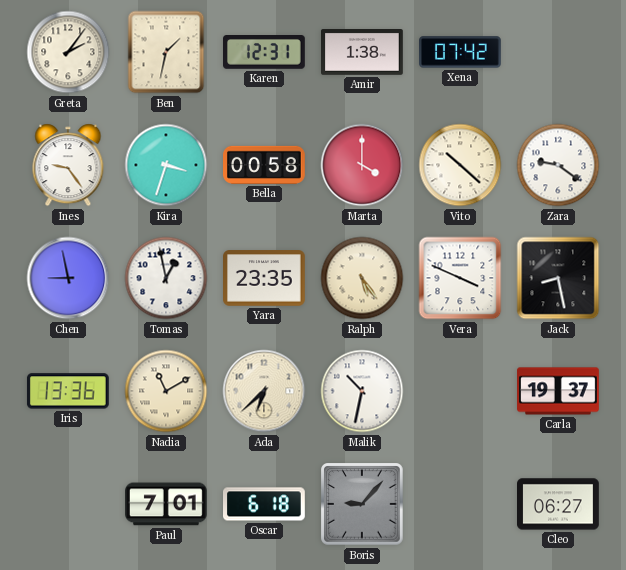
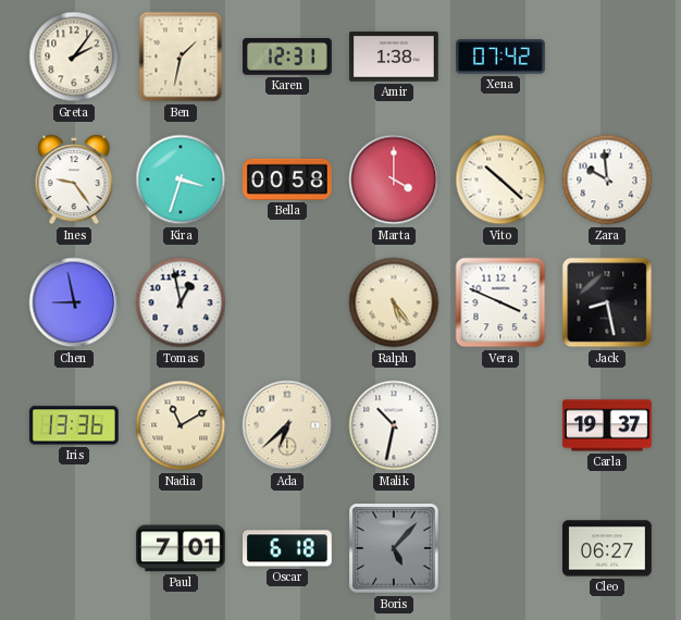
Zara: 9:21 -> 9:59
Yara: 23:35 -> none
Boris: 9:07 -> 5:07
